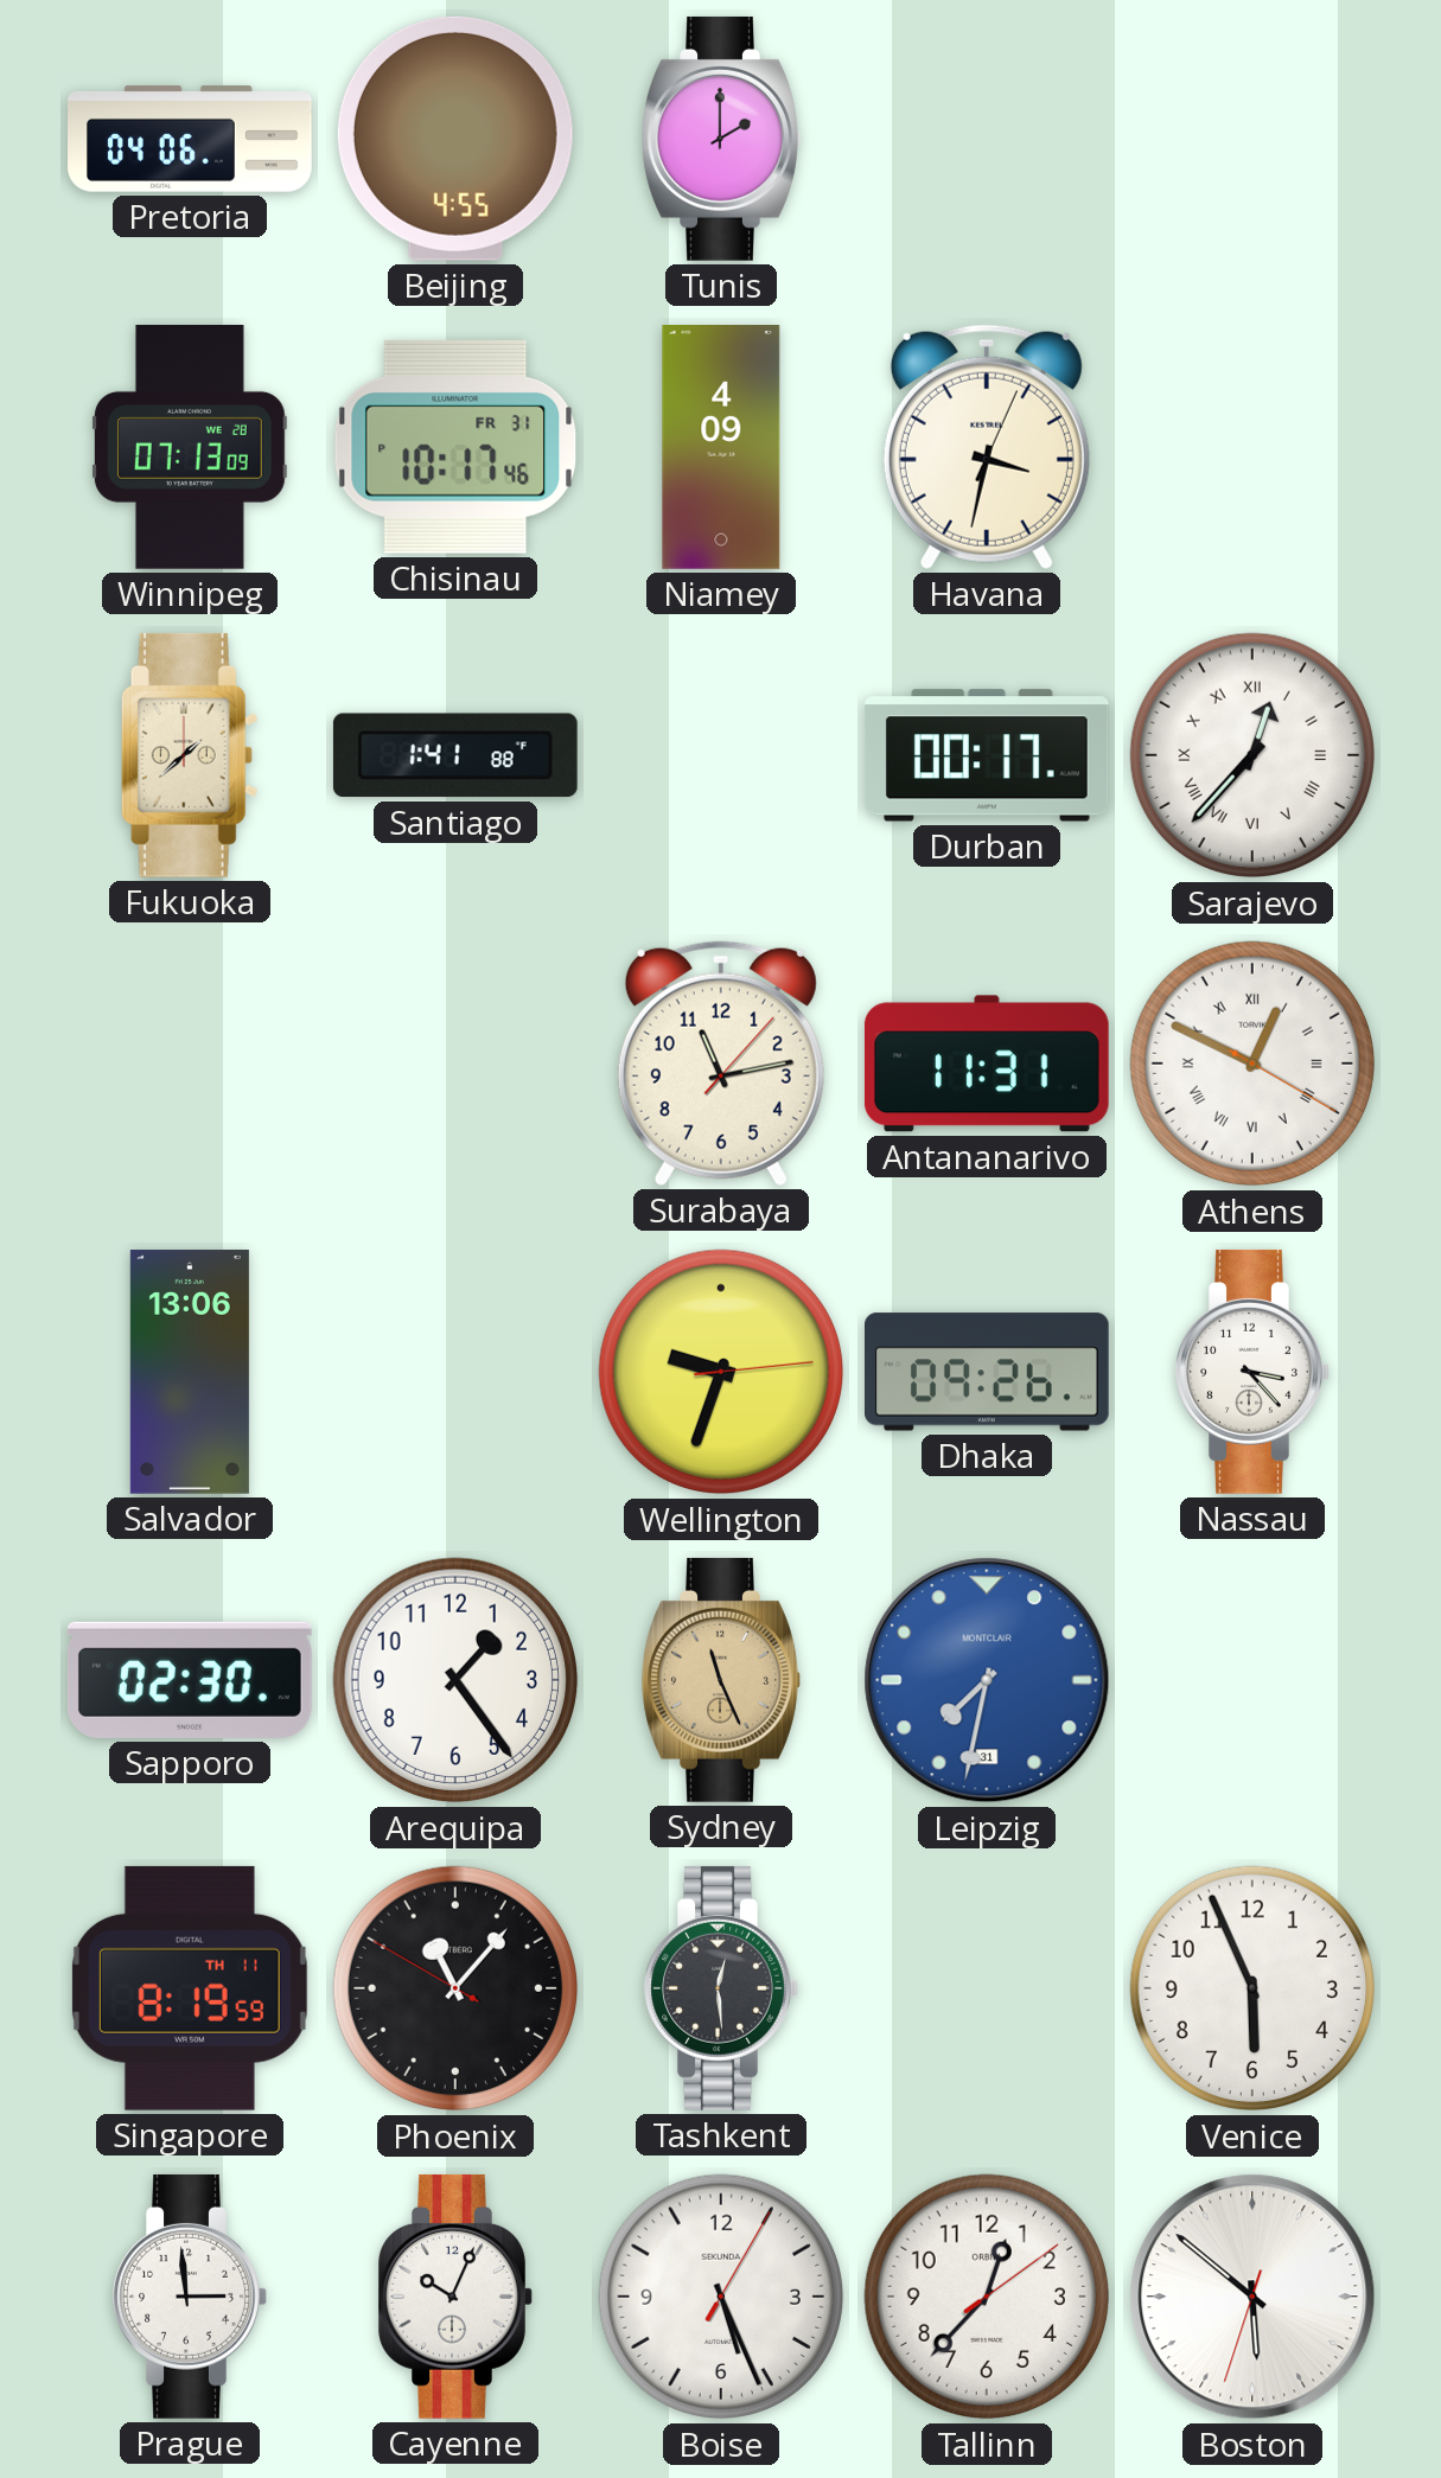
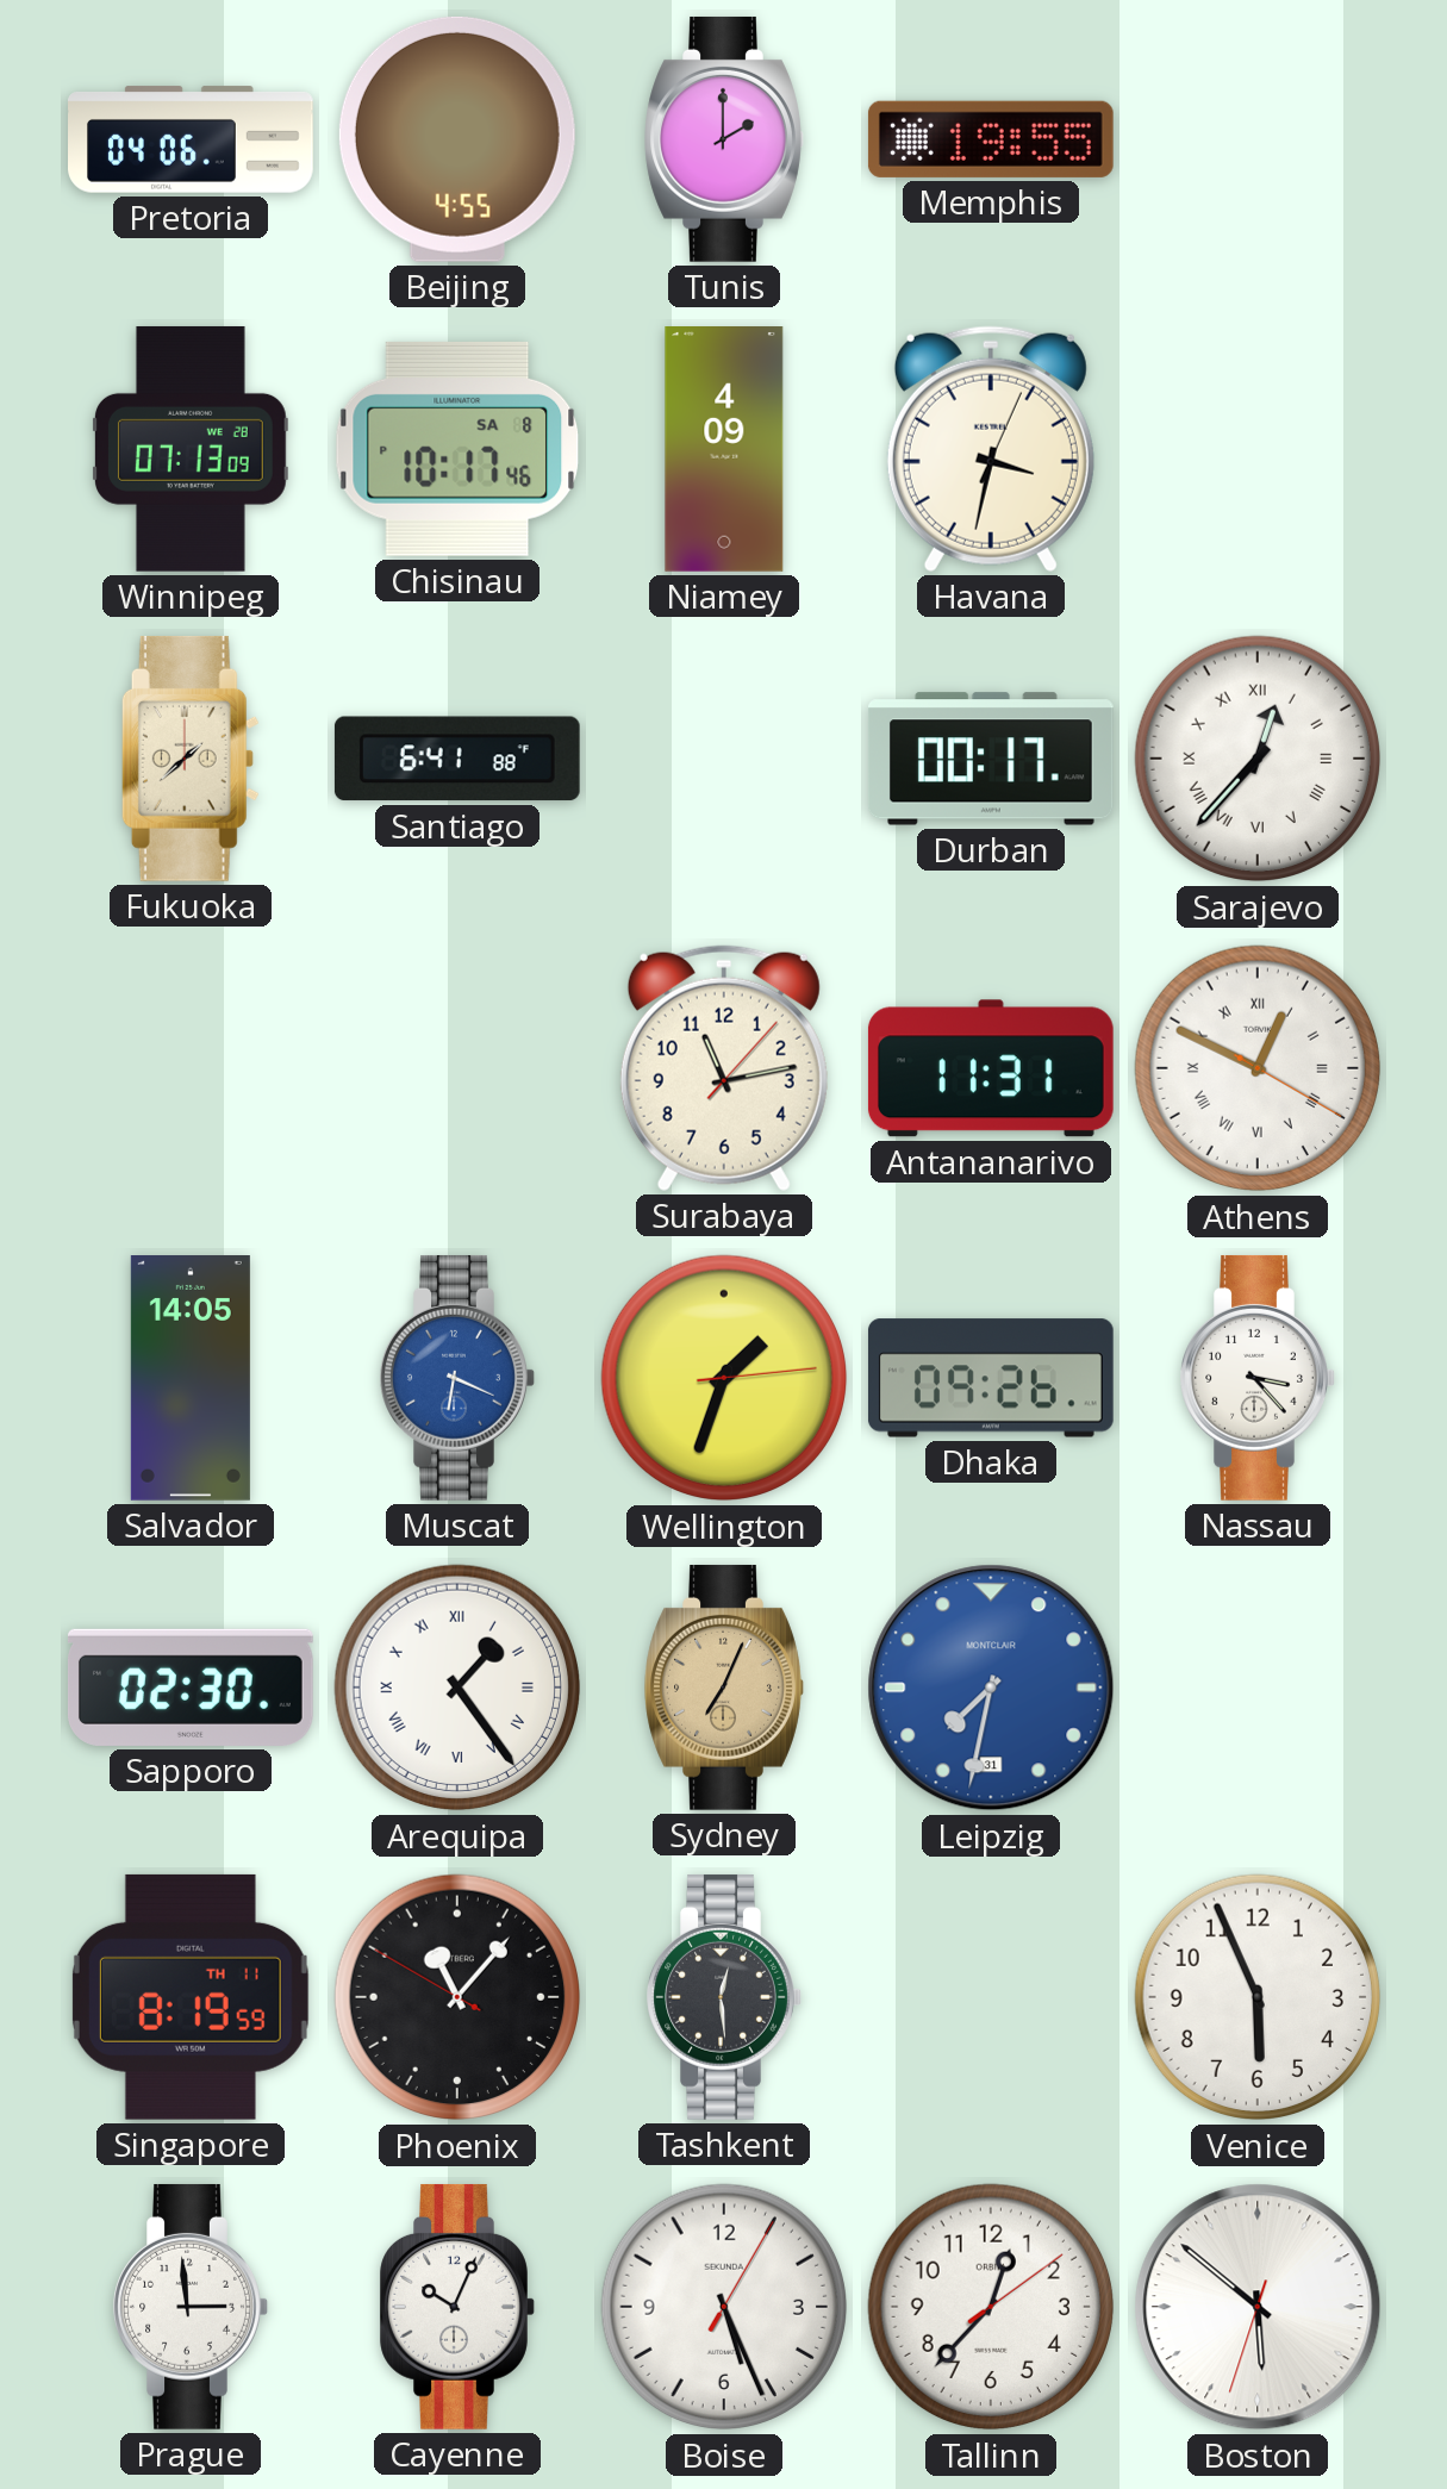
Memphis: none -> 19:55
Chisinau date: FR 31 -> SA 8
Santiago: 1:41 -> 6:41
Salvador: 13:06 -> 14:05
Muscat: none -> 6:19
Wellington: 9:33 -> 1:33
Arequipa numerals: Arabic -> Roman
Sydney: 11:26 -> 7:04
